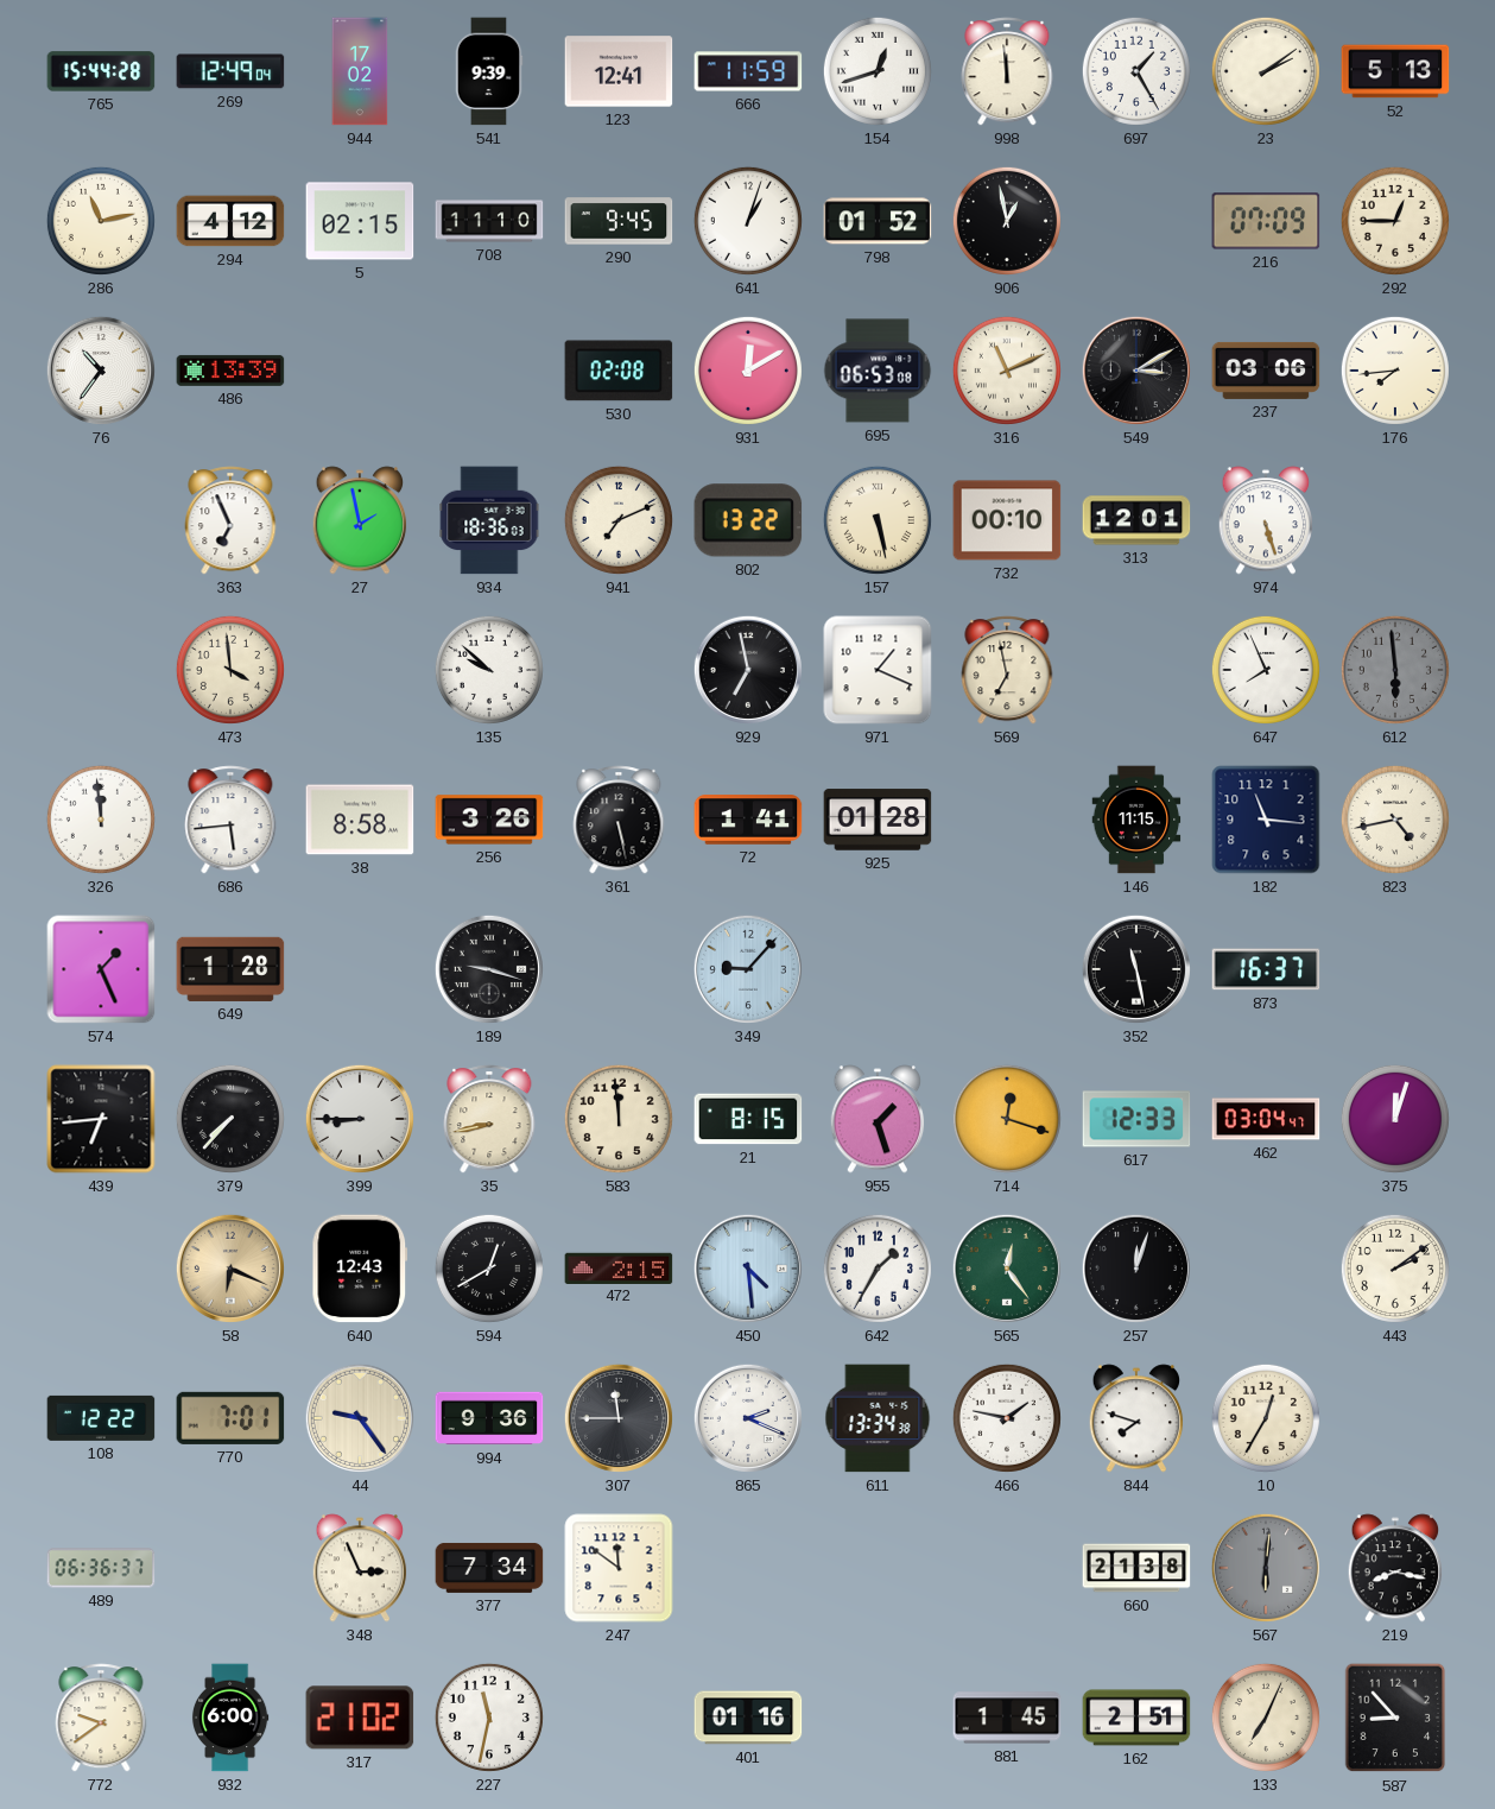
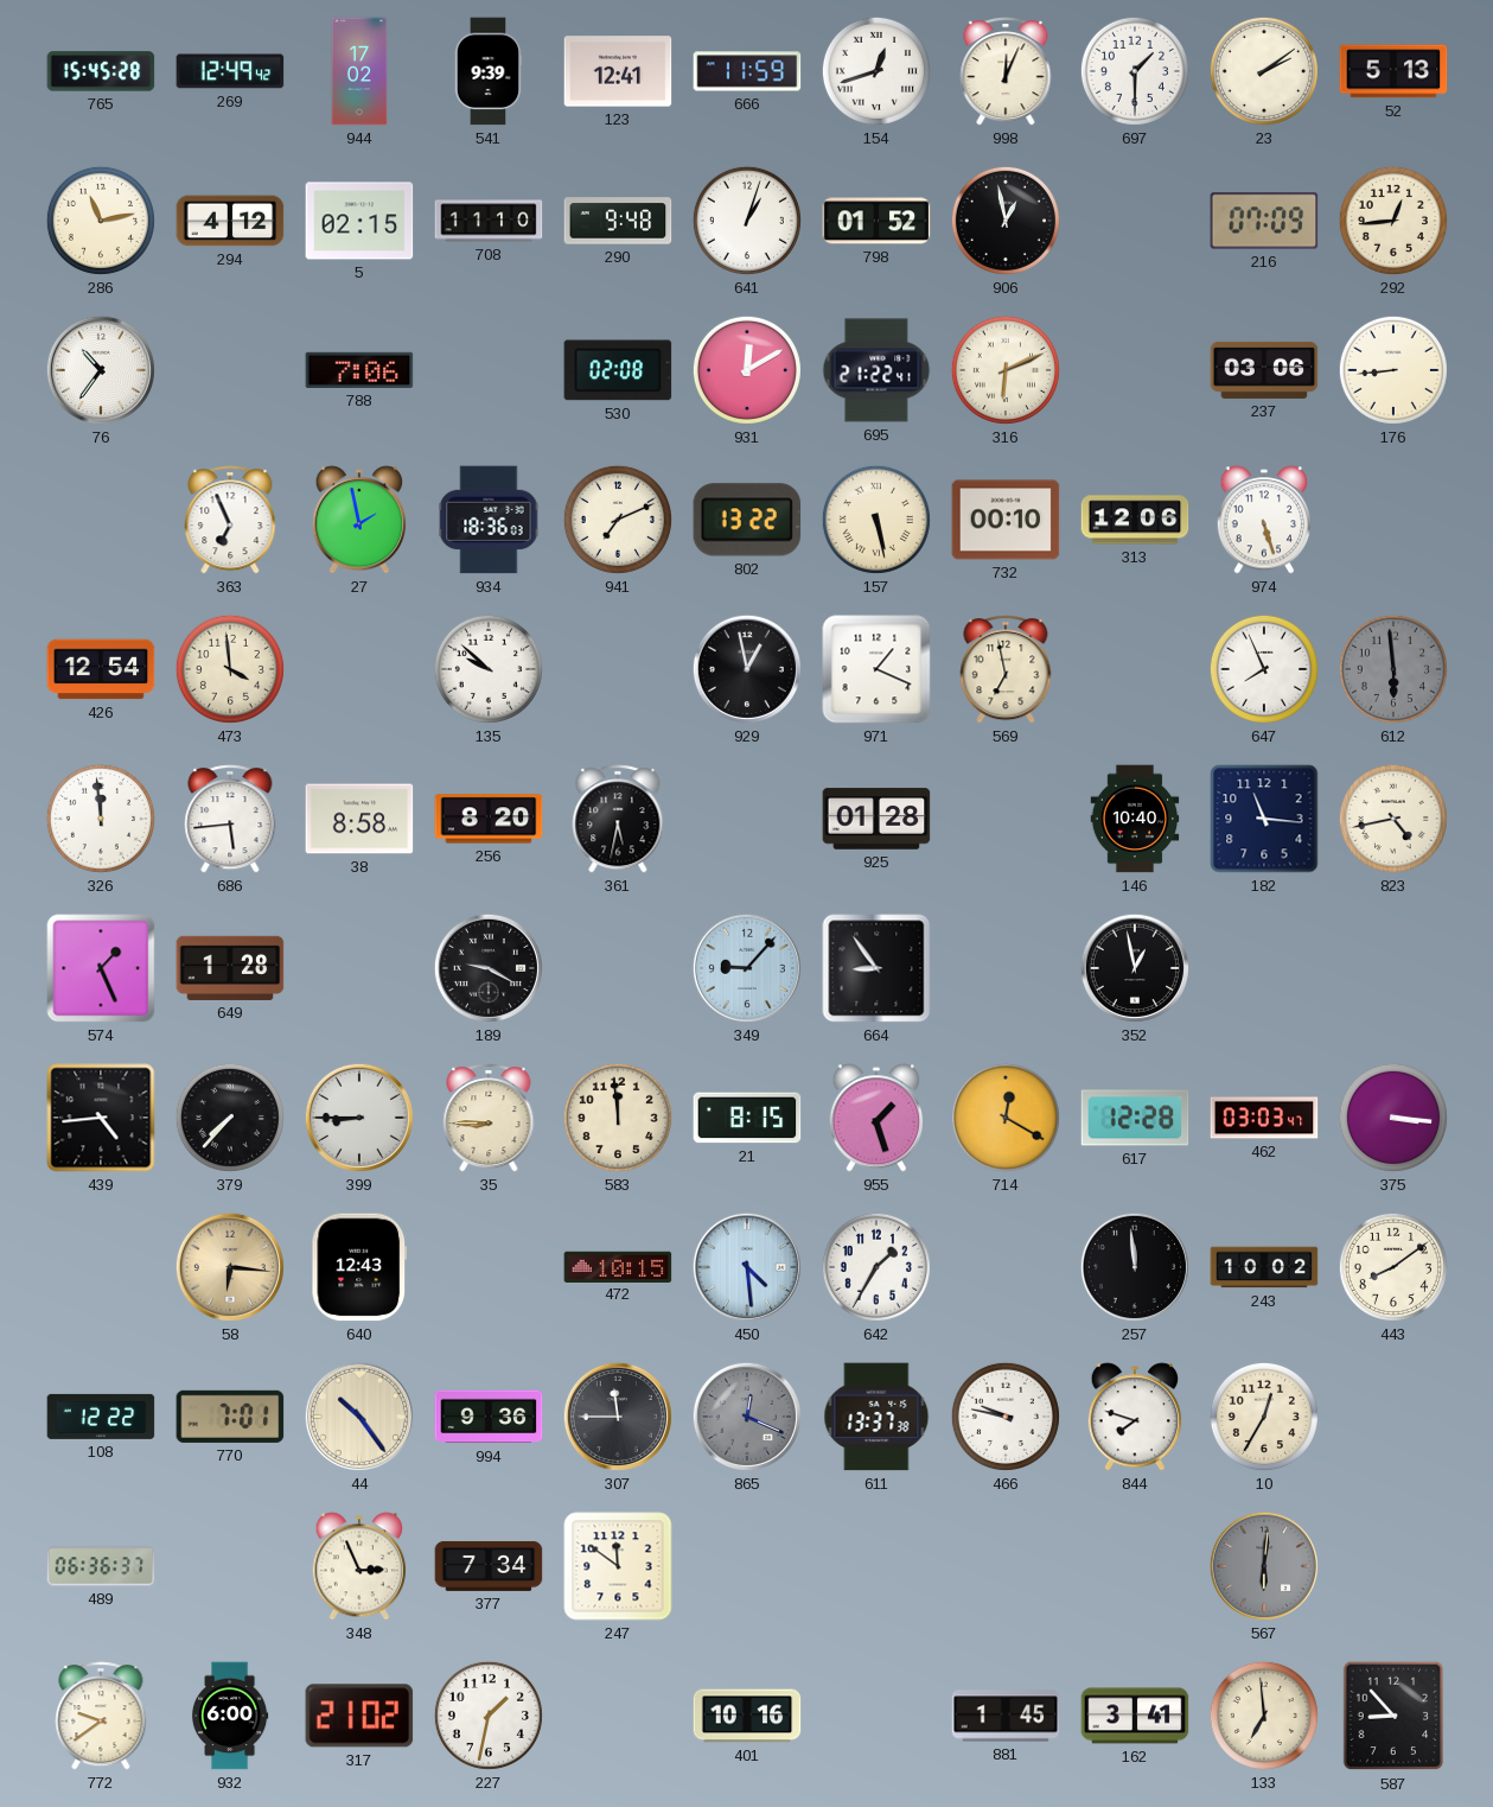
765: 15:44 -> 15:45
269: 12:49:04 -> 12:49:42
998: 11:59 -> 12:04
697: 1:25 -> 1:30
290: 9:45 -> 9:48
292: 12:45 -> 12:44
486: 13:39 -> none
788: none -> 7:06
695: 06:53 -> 21:22
316: 11:11 -> 6:11
549: 3:10 -> none
176: 7:44 -> 8:44
313: 12:01 -> 12:06
426: none -> 12:54
929: 6:58 -> 12:58
256: 3:26 -> 8:20
361: 5:28 -> 5:32
72: 1:41 -> none
146: 11:15 -> 10:40
189: 9:18 -> 9:20
664: none -> 8:54
352: 11:28 -> 12:58
873: 16:37 -> none
439: 6:44 -> 4:44
35: 8:43 -> 8:45
714: 12:18 -> 12:20
617: 12:33 -> 12:28
462: 03:04 -> 03:03
375: 12:03 -> 3:16
58: 6:19 -> 6:16
594: 12:40 -> none
472: 2:15 -> 10:15
565: 12:24 -> none
257: 12:03 -> 11:59
243: none -> 10:02
443: 2:09 -> 8:09
44: 9:24 -> 10:24
865: 2:19 -> 12:19
865 dial: white -> grey
611: 13:34 -> 13:37
466: 1:47 -> 9:47
660: 21:38 -> none
219: 8:17 -> none
227: 11:32 -> 1:32
401: 01:16 -> 10:16
162: 2:51 -> 3:41
133: 7:04 -> 6:59
